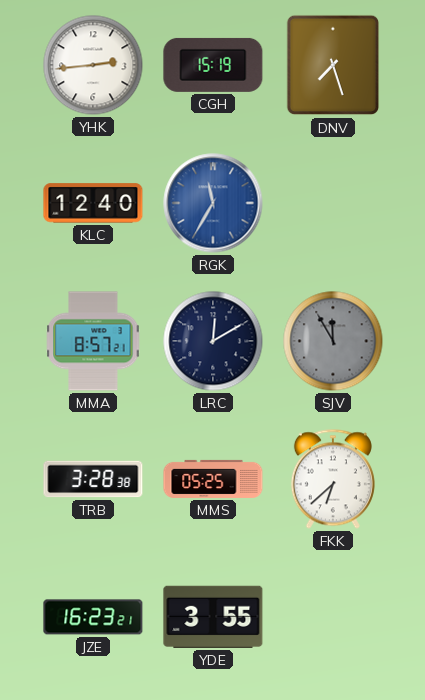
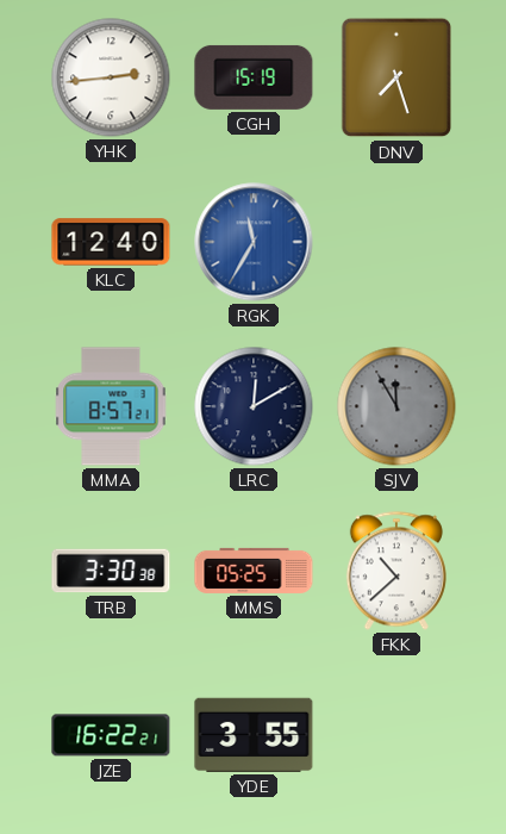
TRB: 3:28 -> 3:30
FKK: 6:38 -> 10:38
JZE: 16:23 -> 16:22
